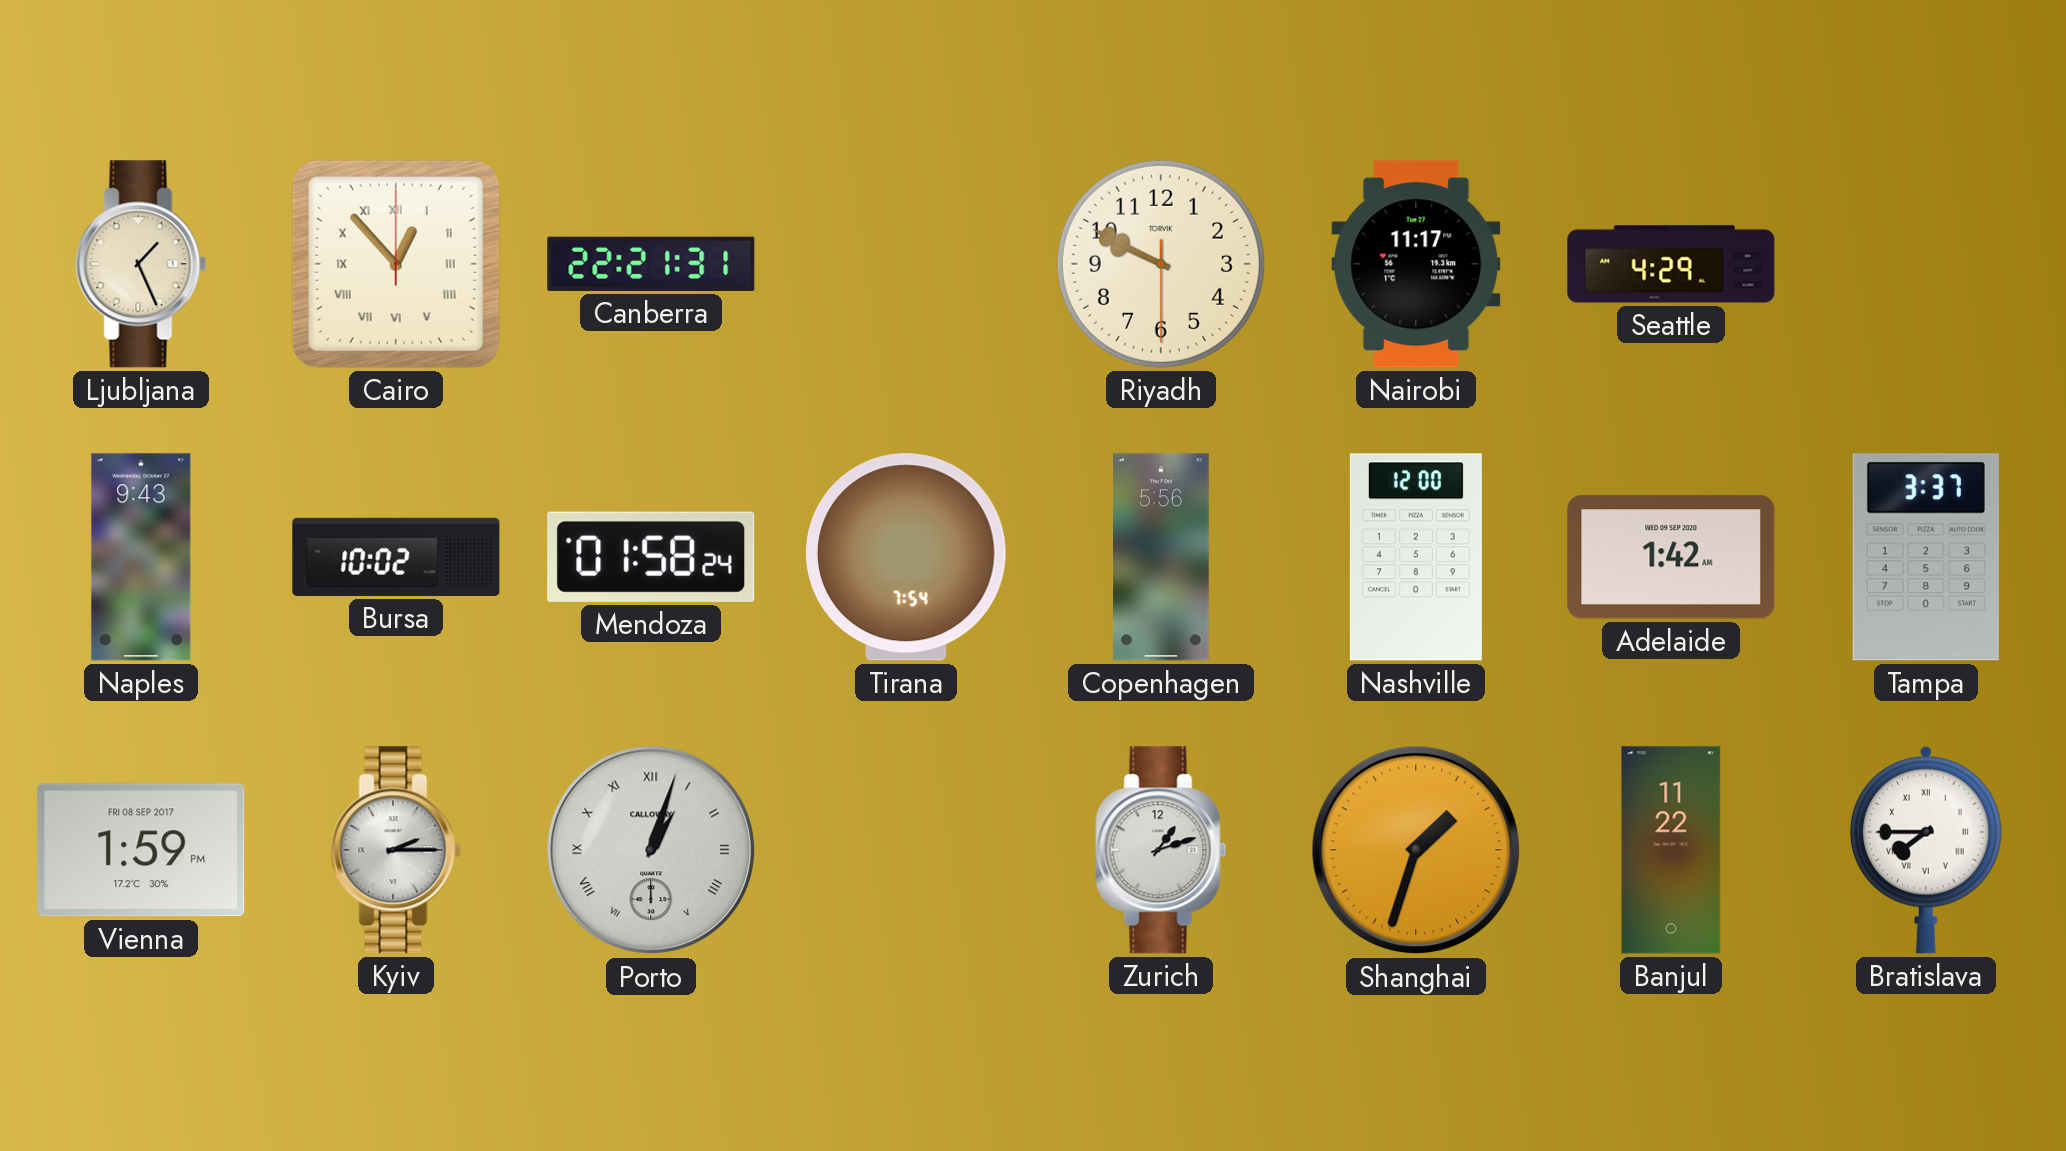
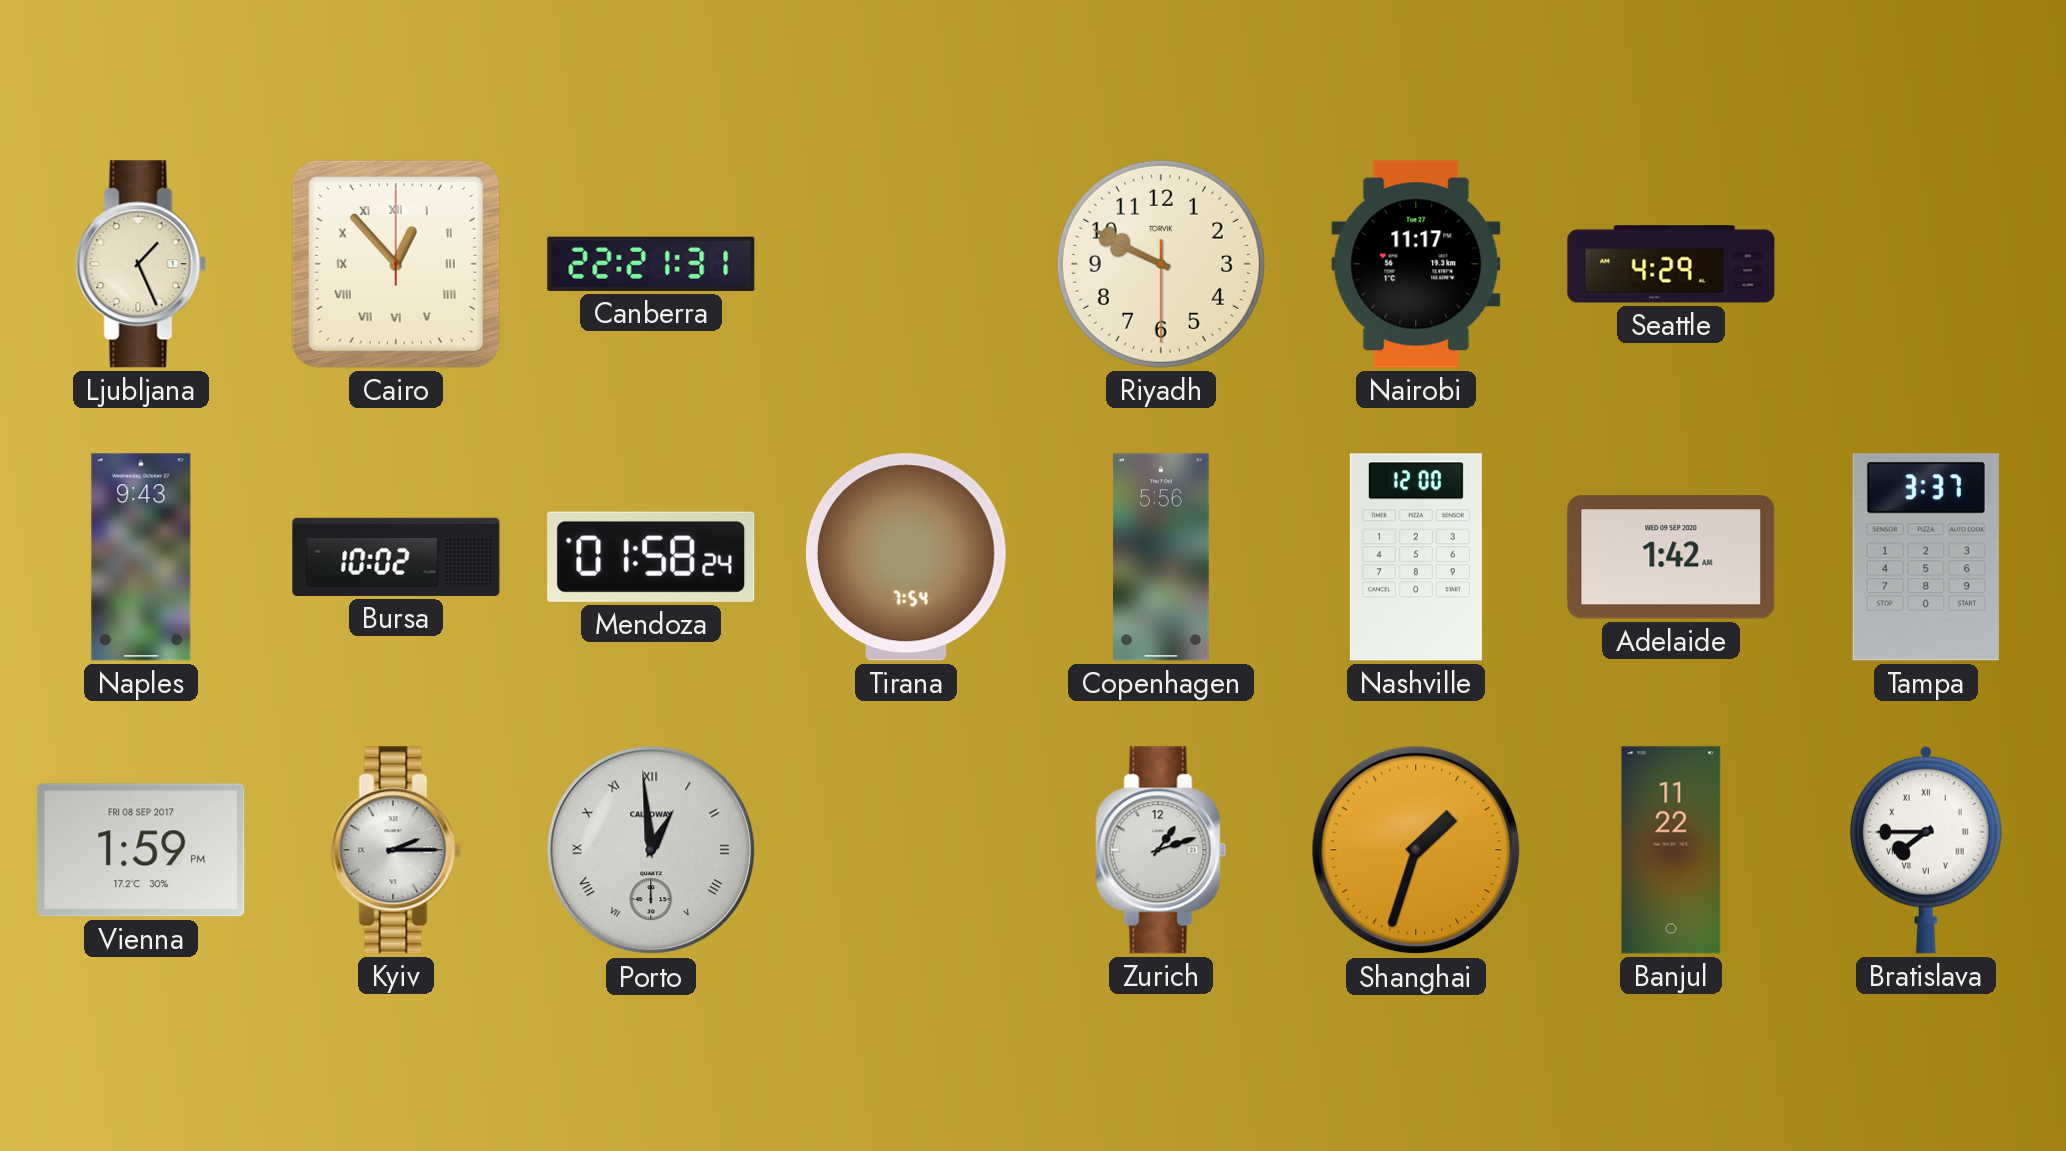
Porto: 1:03 -> 12:59
